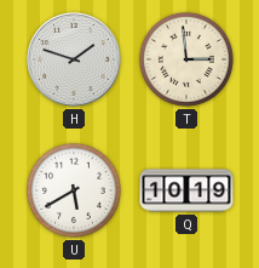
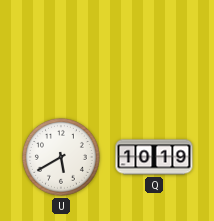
H: 1:48 -> none
T: 2:59 -> none
